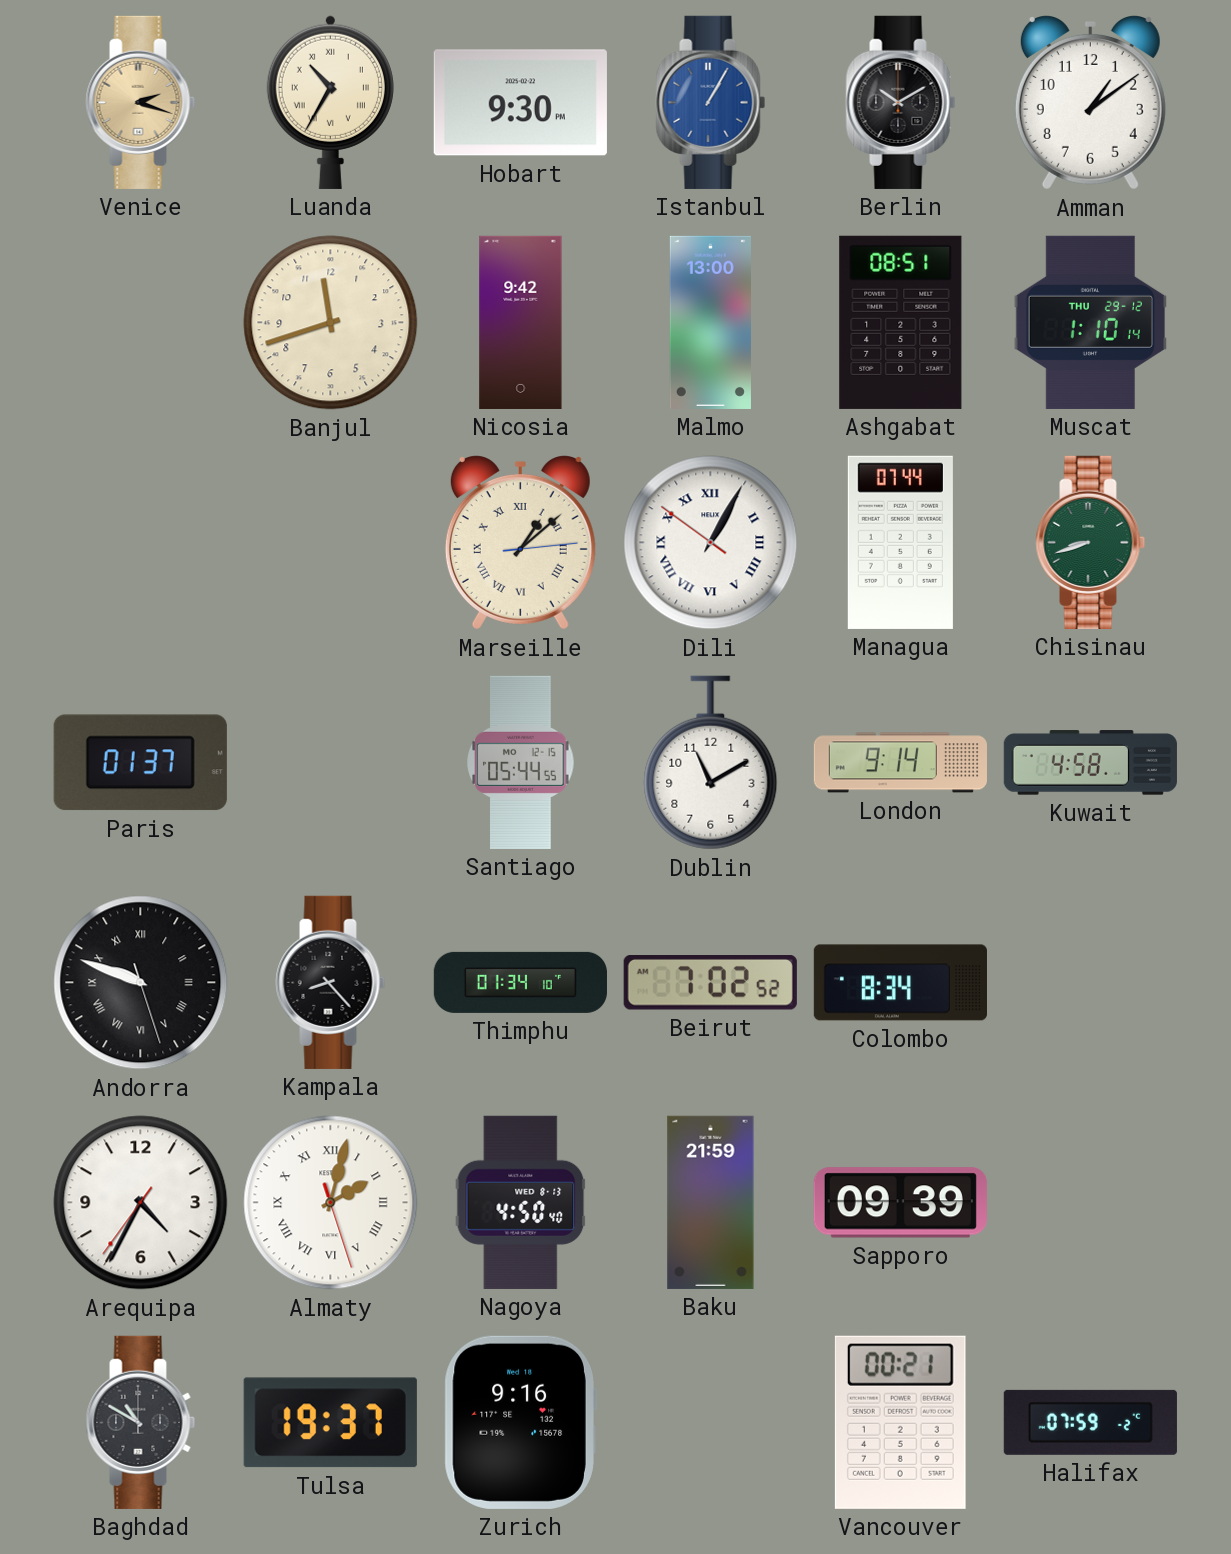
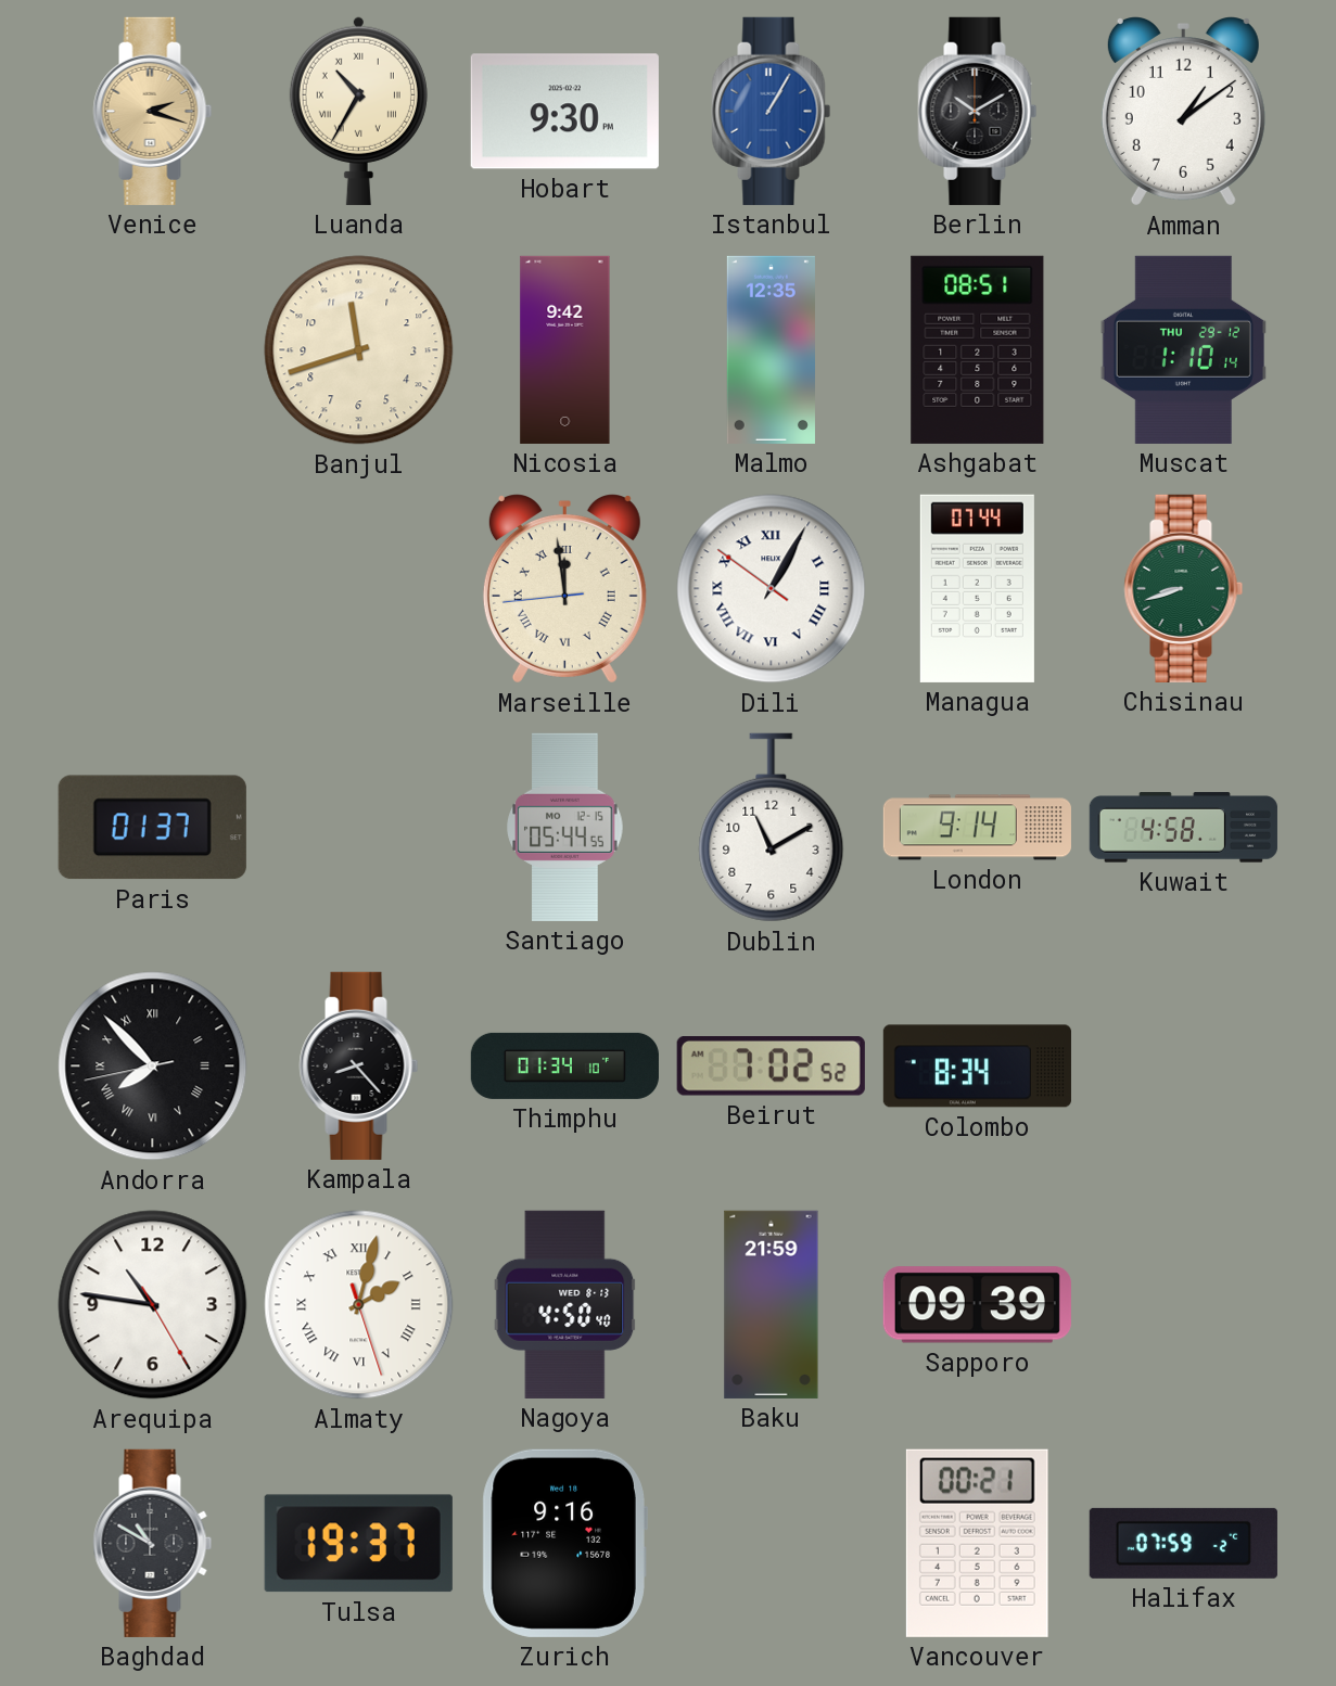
Malmo: 13:00 -> 12:35
Marseille: 1:08 -> 11:58
Andorra: 9:48 -> 7:52
Arequipa: 4:34 -> 10:46
